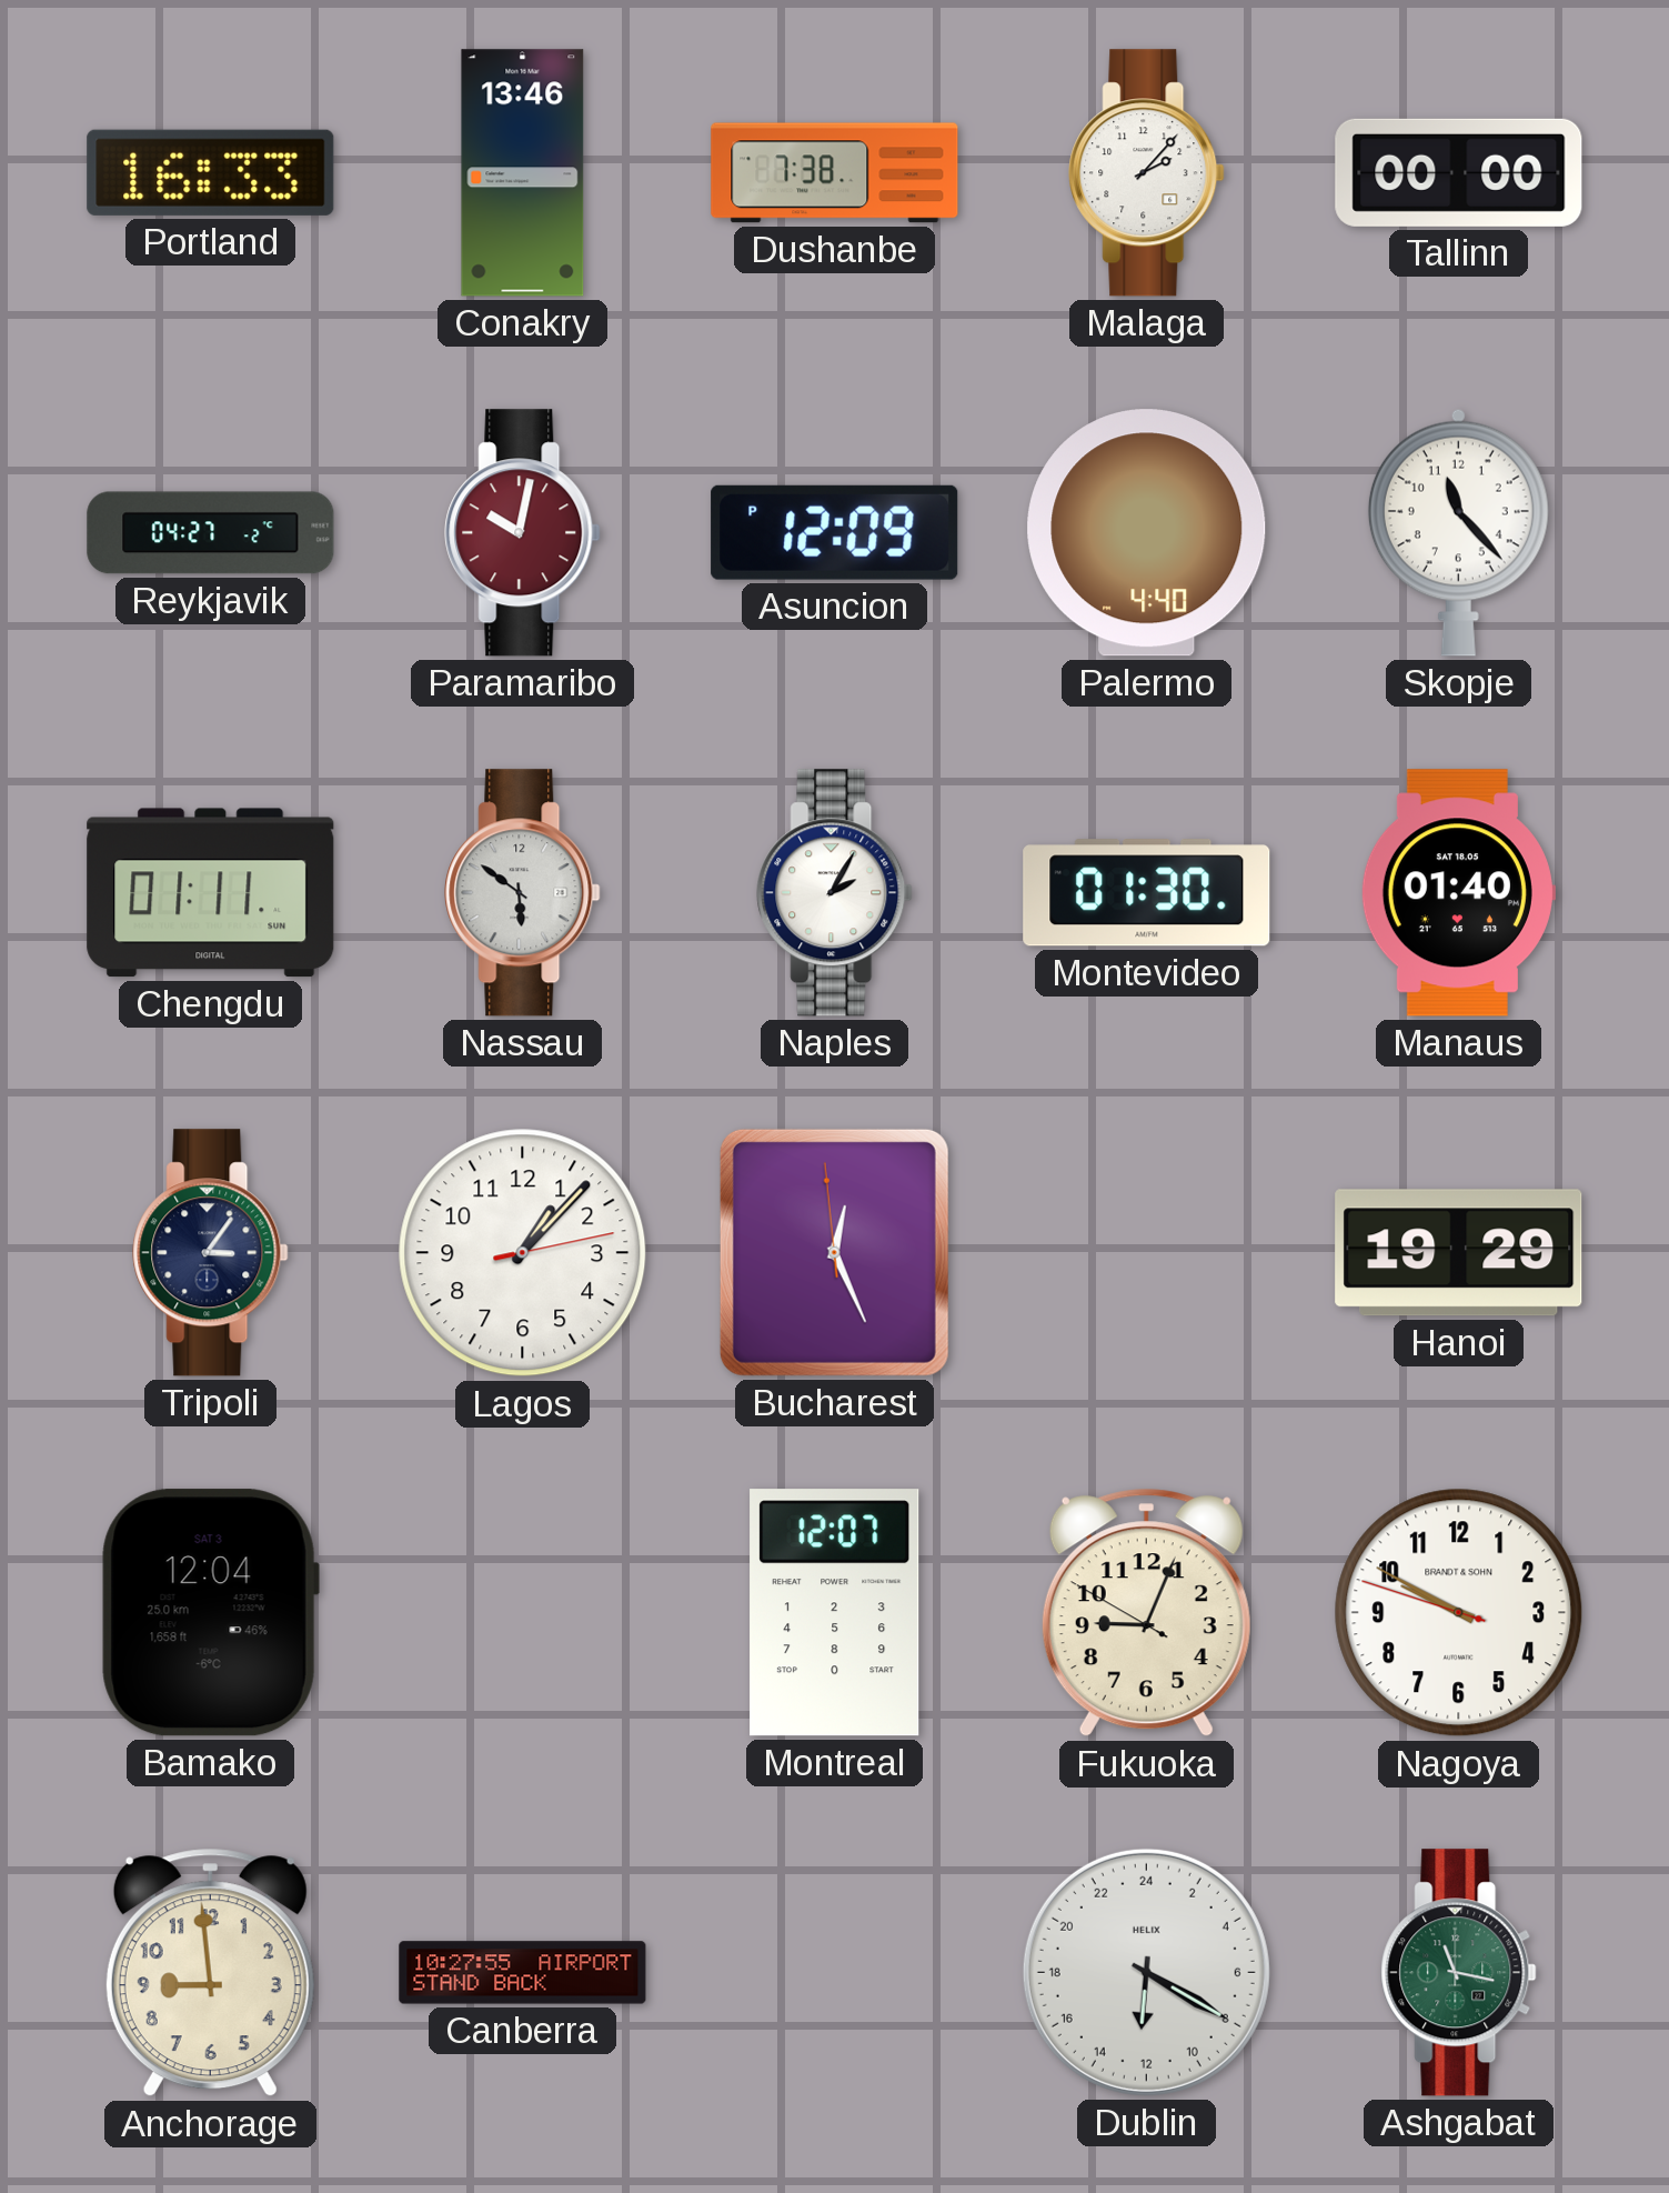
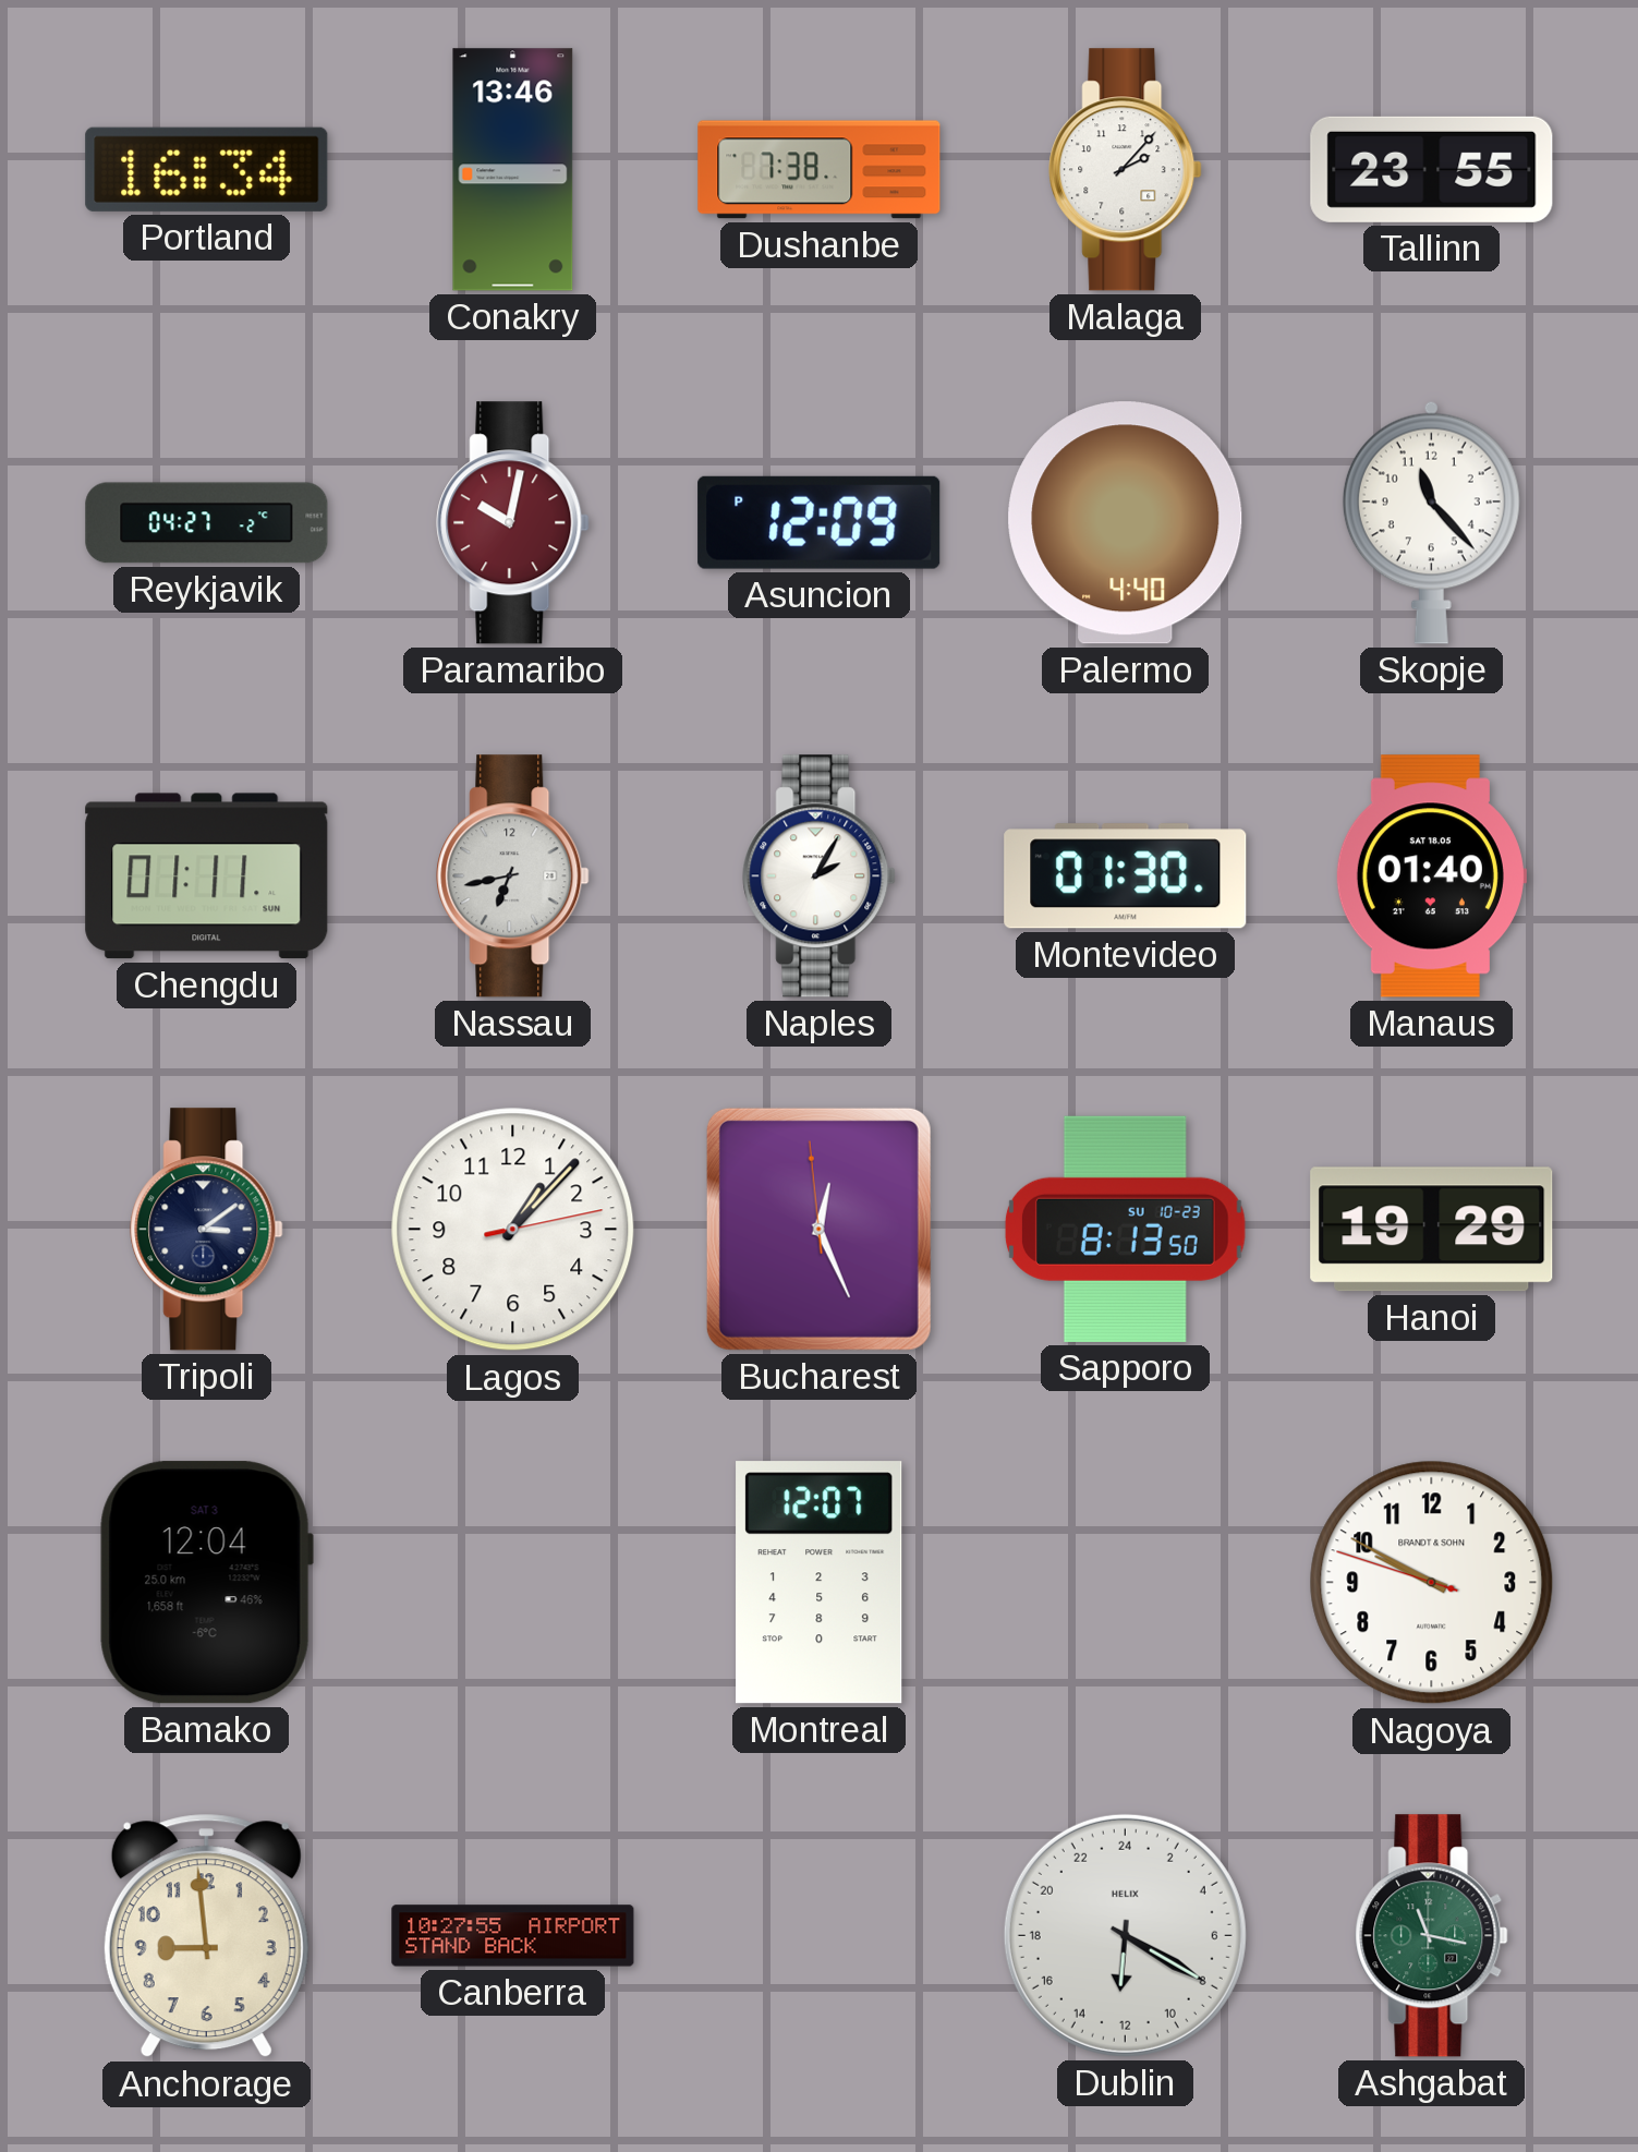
Portland: 16:33 -> 16:34
Tallinn: 00:00 -> 23:55
Nassau: 5:51 -> 6:43
Tripoli: 3:06 -> 3:09
Sapporo: none -> 8:13
Fukuoka: 9:03 -> none
